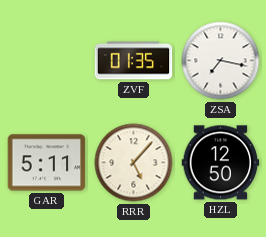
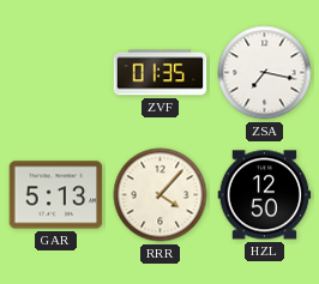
GAR: 5:11 -> 5:13
RRR: 5:07 -> 4:07
